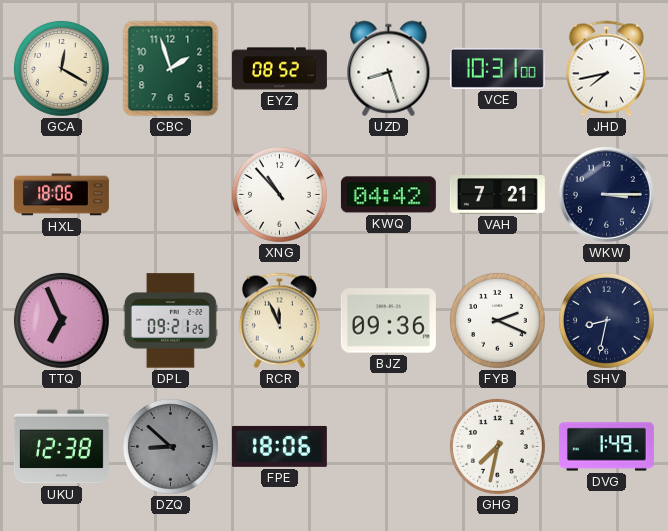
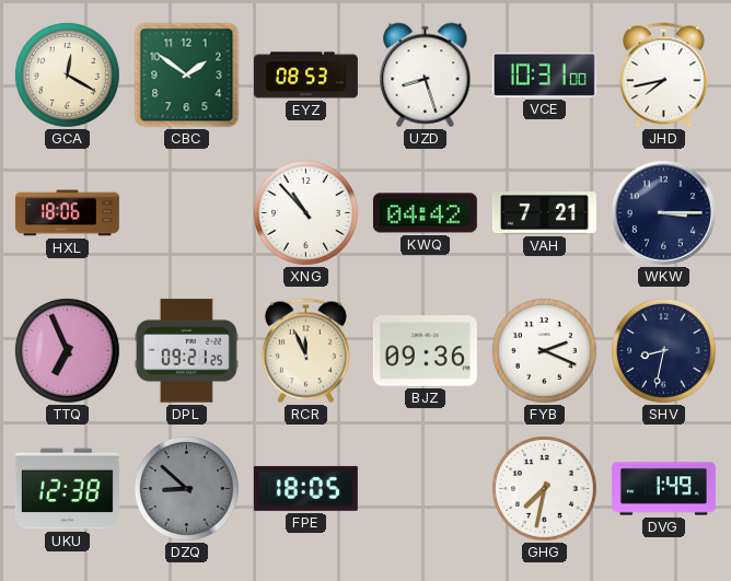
CBC: 1:57 -> 1:51
EYZ: 08:52 -> 08:53
FPE: 18:06 -> 18:05
